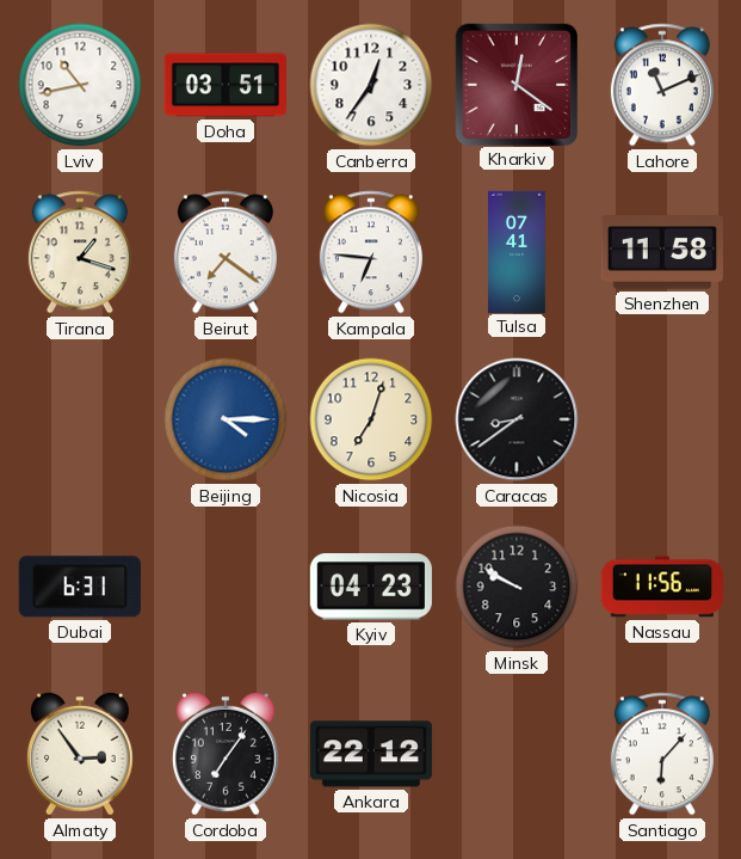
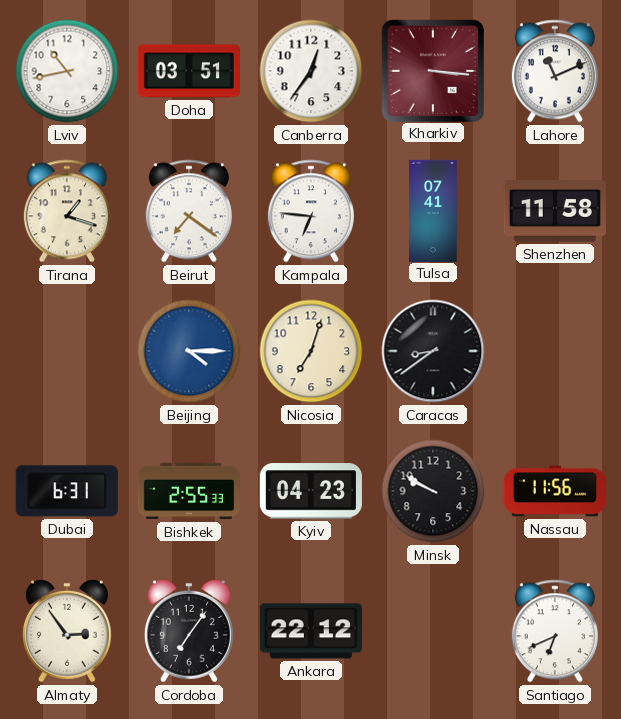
Kharkiv: 12:21 -> 3:16
Bishkek: none -> 2:55
Santiago: 6:07 -> 6:41
